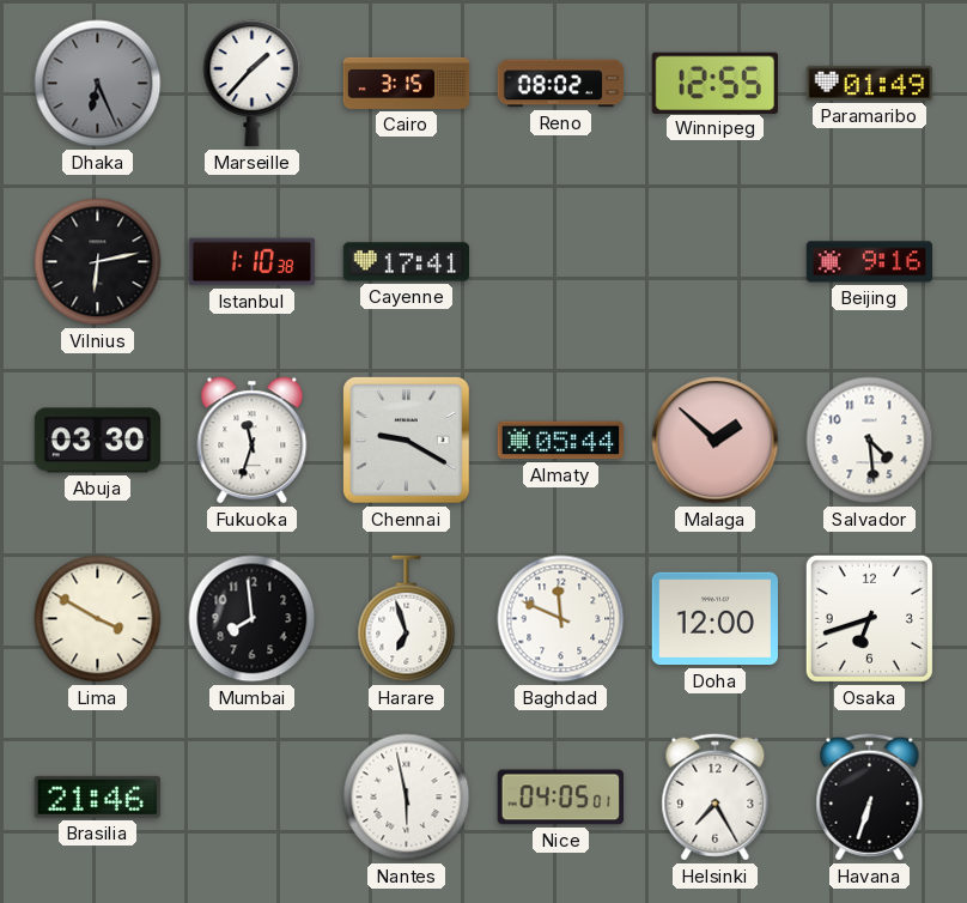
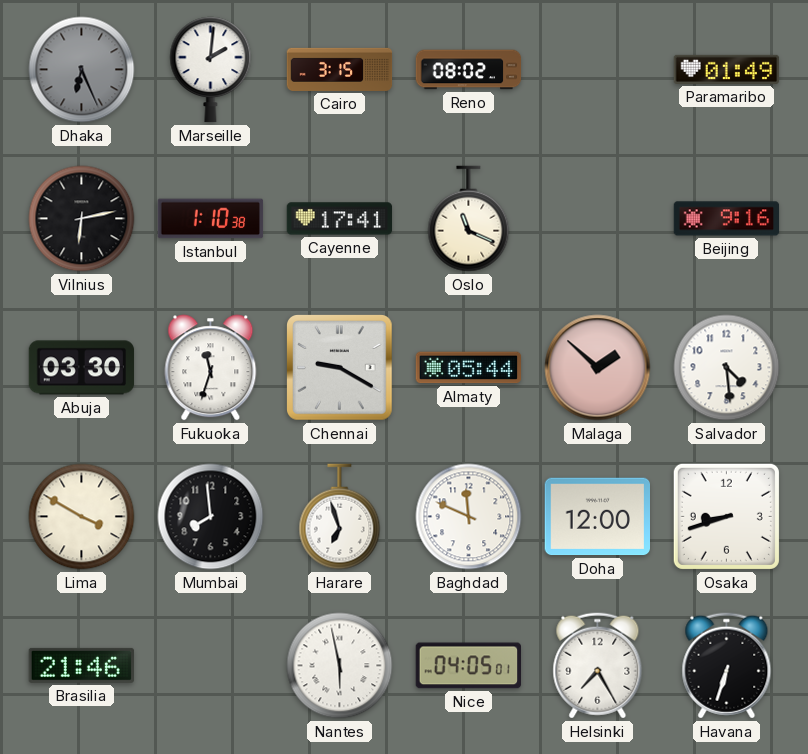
Marseille: 1:37 -> 2:01
Winnipeg: 12:55 -> none
Oslo: none -> 11:19
Osaka: 6:42 -> 8:42
